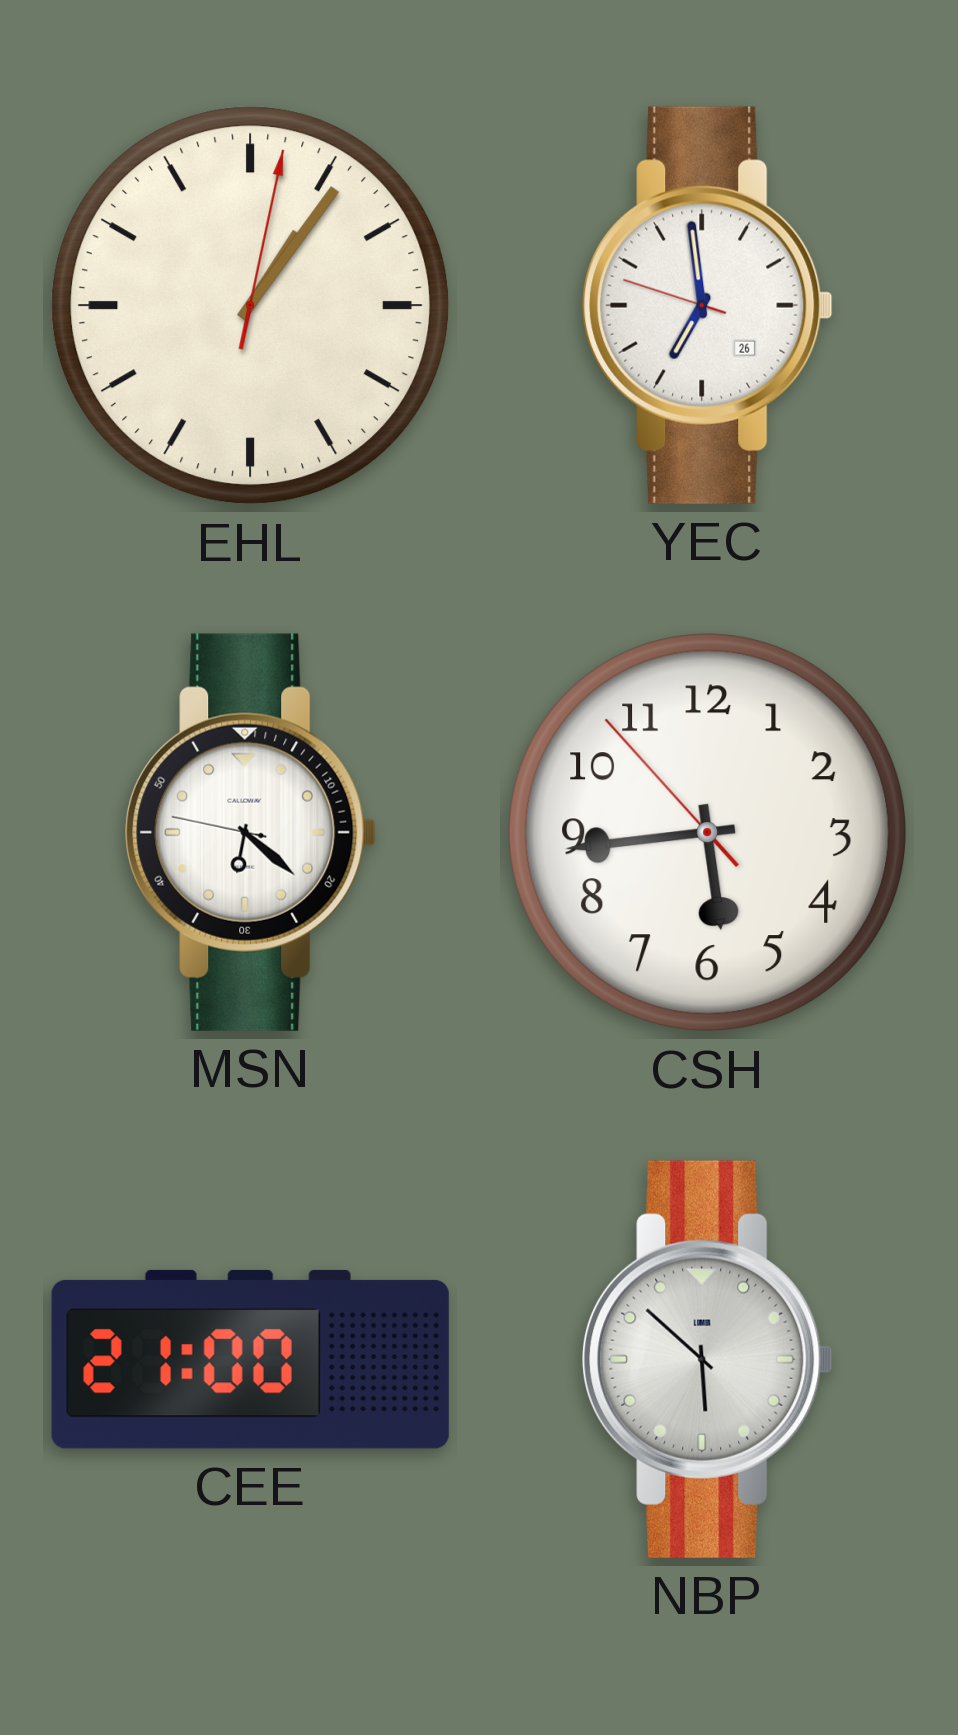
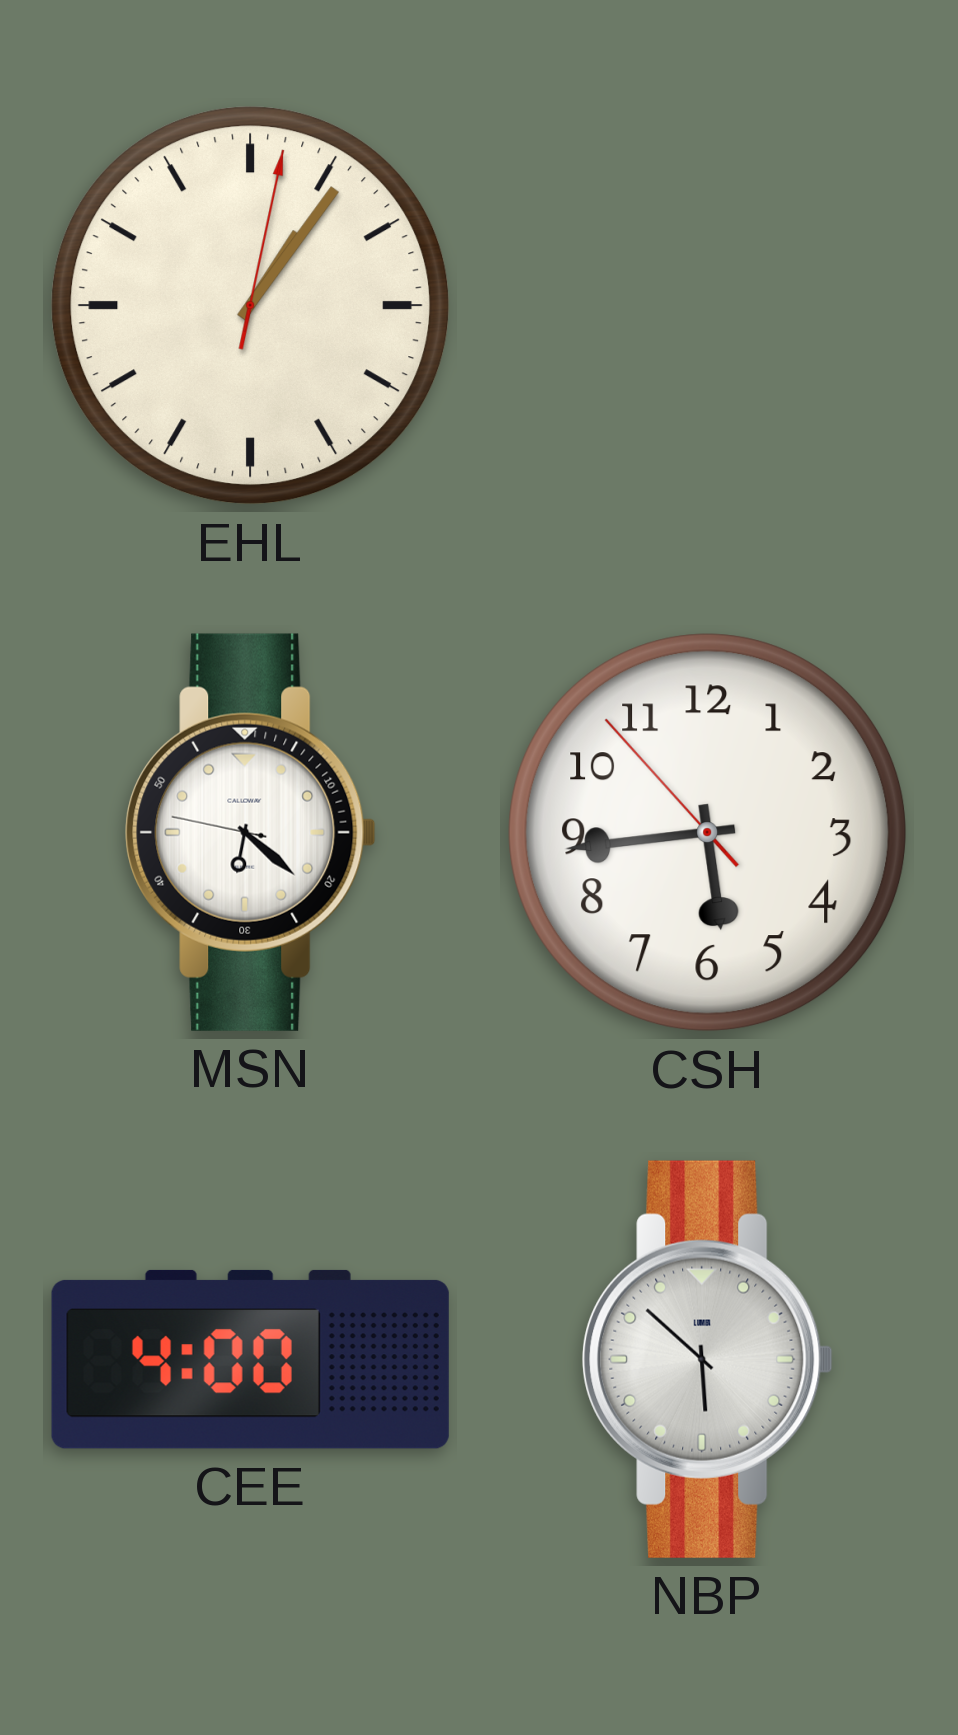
YEC: 6:58 -> none
CEE: 21:00 -> 4:00
